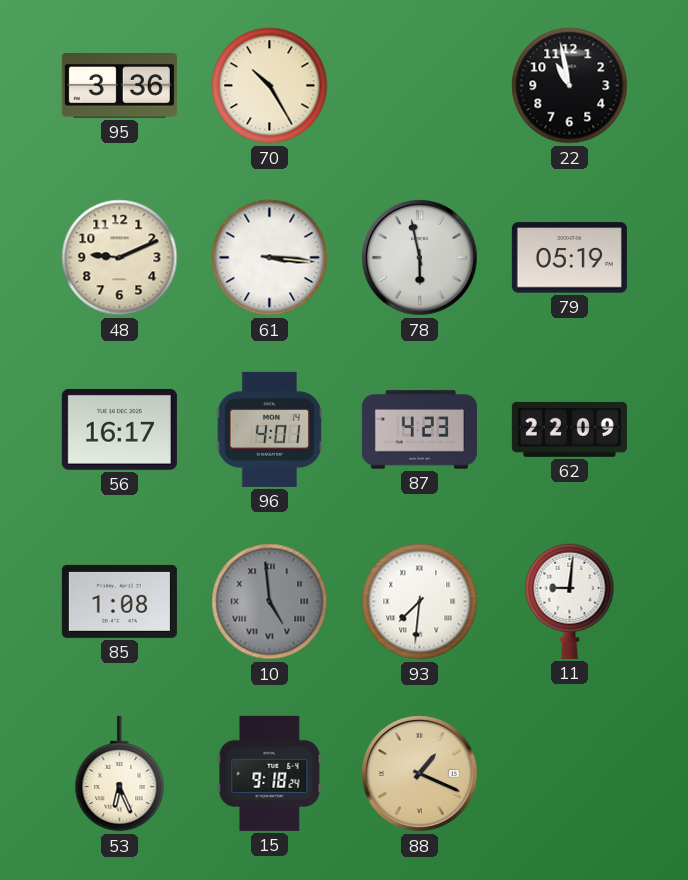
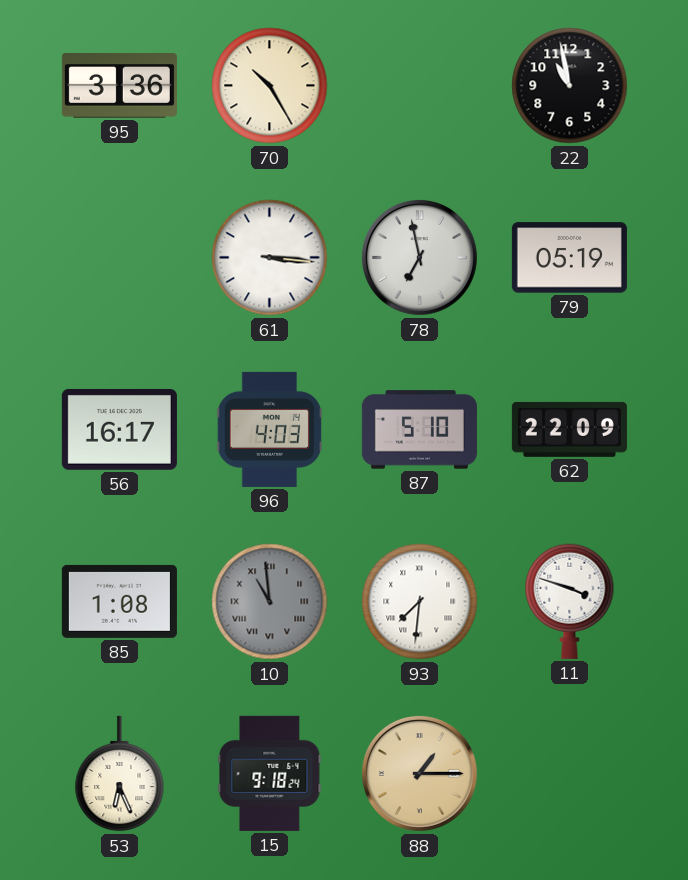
48: 9:11 -> none
78: 5:58 -> 6:58
96: 4:01 -> 4:03
87: 4:23 -> 5:10
10: 4:59 -> 10:59
11: 9:01 -> 3:48
88: 1:19 -> 1:15
